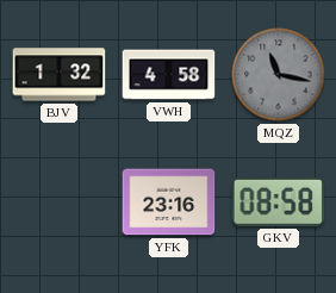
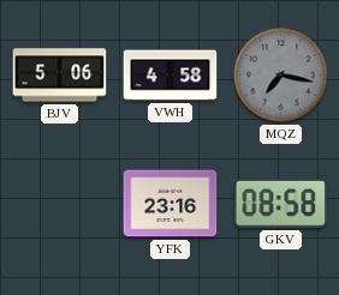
BJV: 1:32 -> 5:06
MQZ: 11:17 -> 7:17
